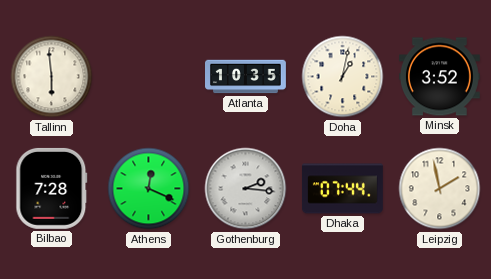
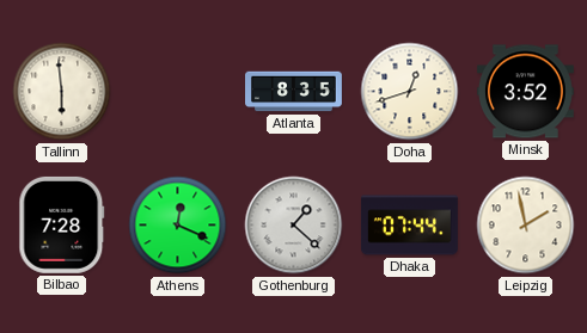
Atlanta: 10:35 -> 8:35
Doha: 1:02 -> 12:42
Gothenburg: 2:16 -> 1:22
